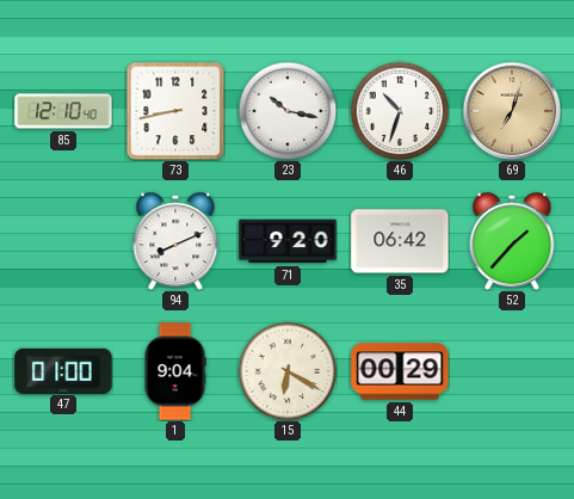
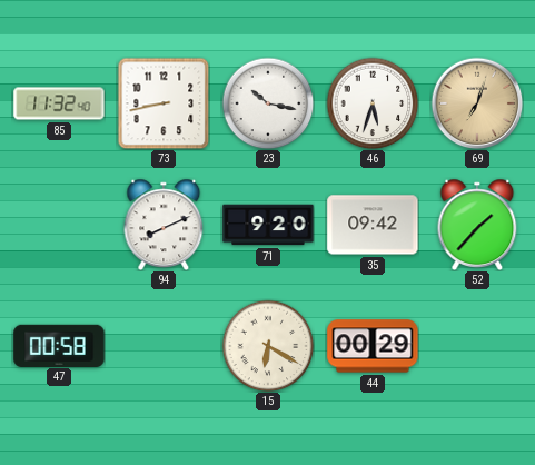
85: 12:10 -> 11:32
46: 10:33 -> 5:33
35: 06:42 -> 09:42
47: 01:00 -> 00:58
1: 9:04 -> none
